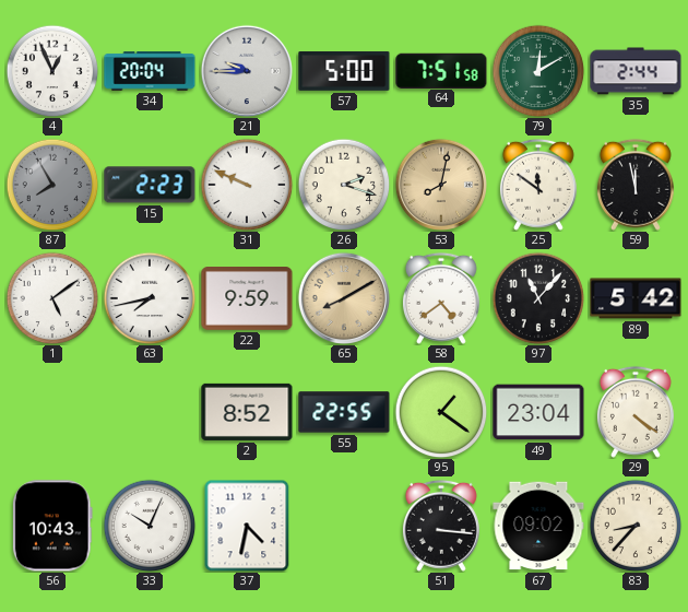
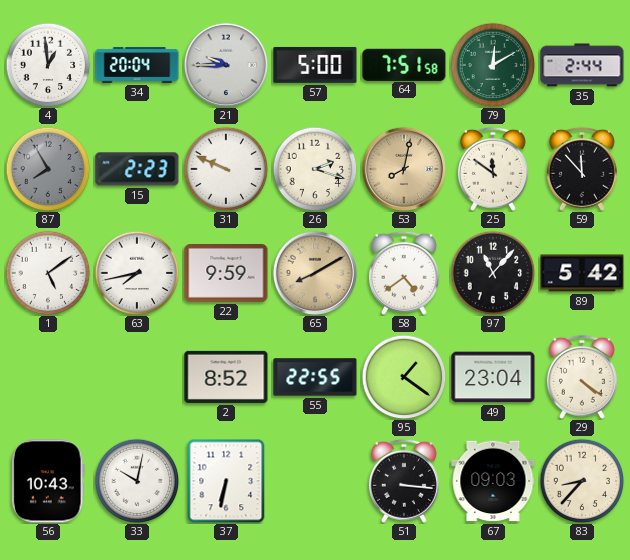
4: 12:56 -> 12:59
59: 11:58 -> 11:53
33: 10:04 -> 10:02
37: 4:32 -> 6:32
67: 09:02 -> 09:03
